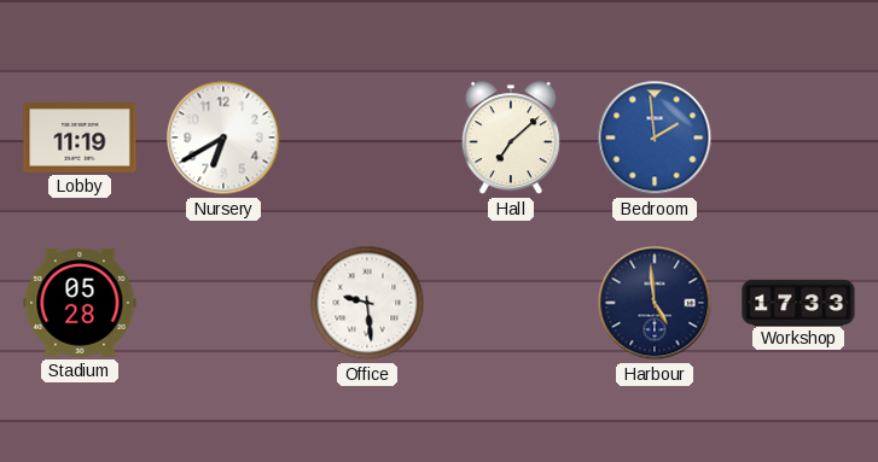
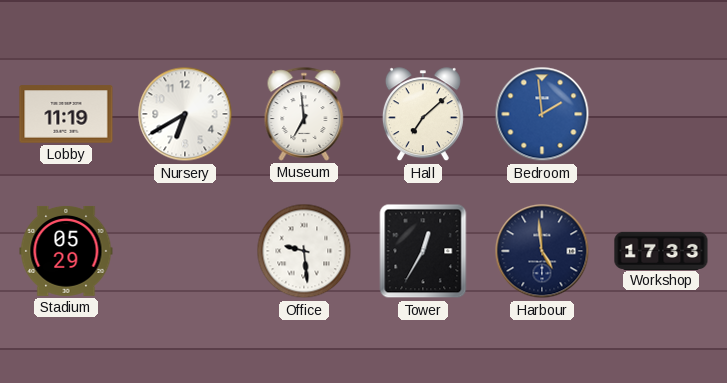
Museum: none -> 6:59
Stadium: 05:28 -> 05:29
Tower: none -> 12:35
